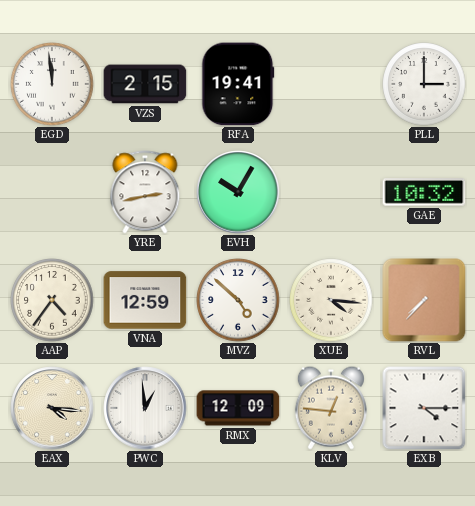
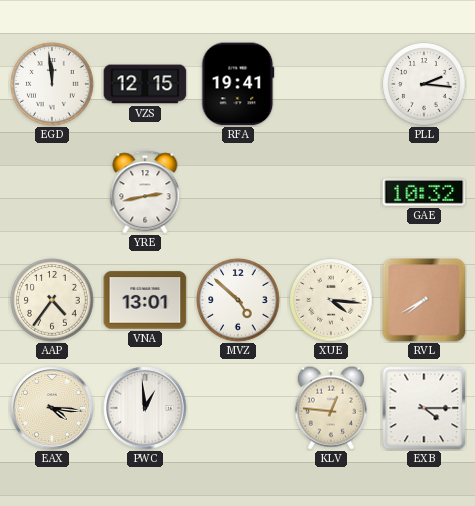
VZS: 2:15 -> 12:15
PLL: 3:00 -> 2:16
EVH: 10:05 -> none
VNA: 12:59 -> 13:01
RVL: 7:37 -> 7:40
RMX: 12:09 -> none
